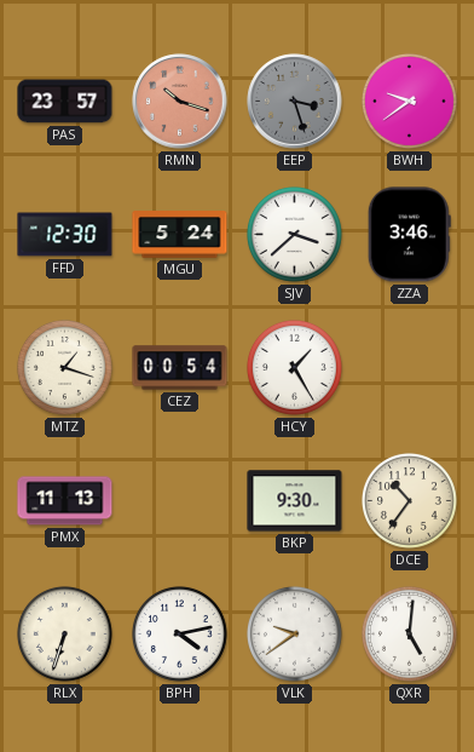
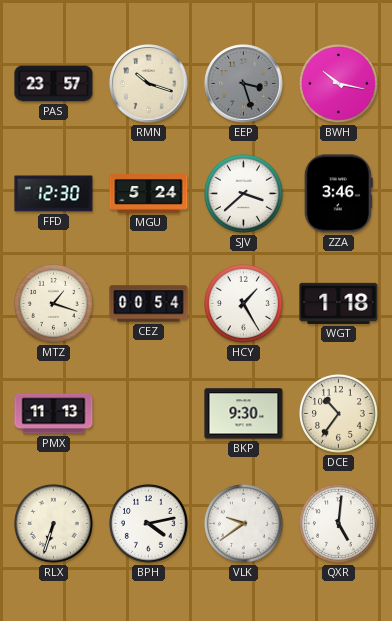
RMN dial: salmon -> cream
BWH: 9:39 -> 10:17
WGT: none -> 1:18
